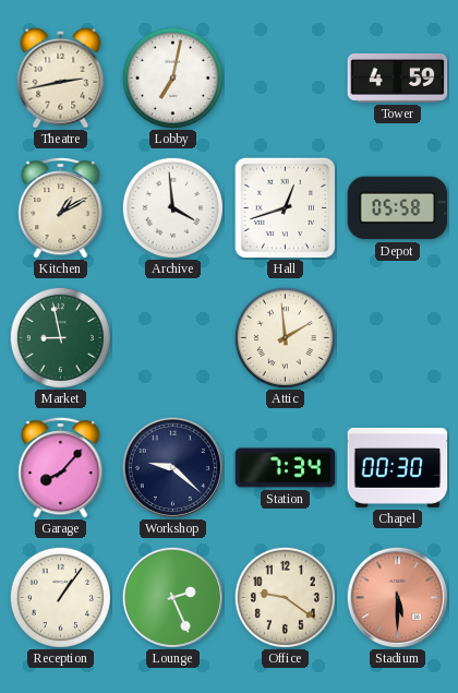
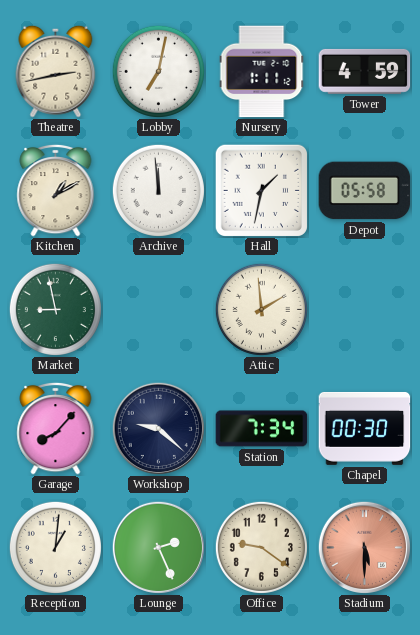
Nursery: none -> 1:11
Archive: 3:59 -> 11:59
Hall: 12:42 -> 1:32
Reception: 1:06 -> 1:01
